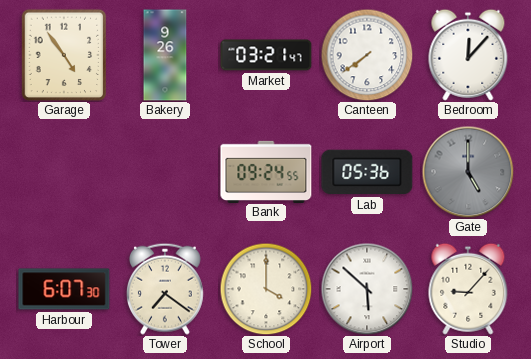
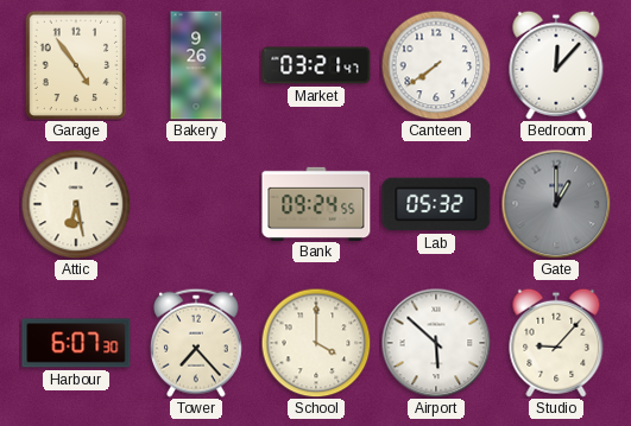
Attic: none -> 6:28
Lab: 05:36 -> 05:32
Gate: 5:00 -> 1:00
Tower: 7:21 -> 7:23
